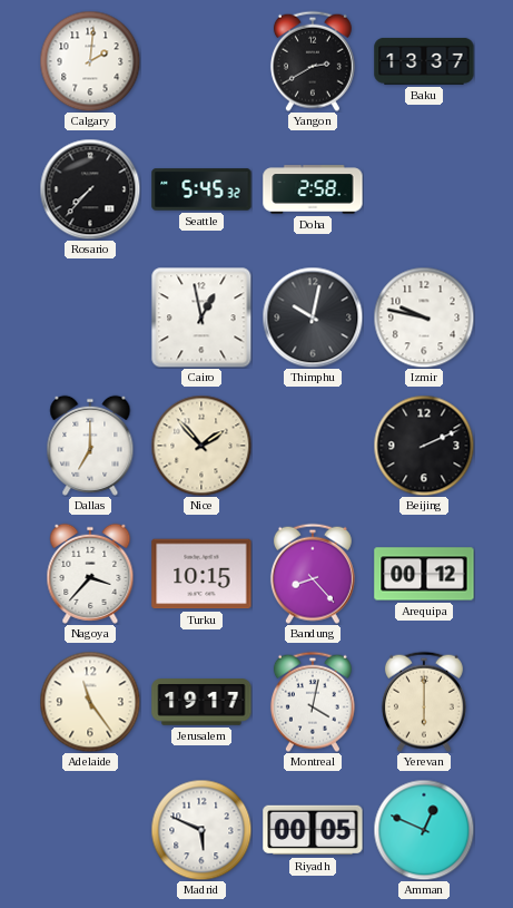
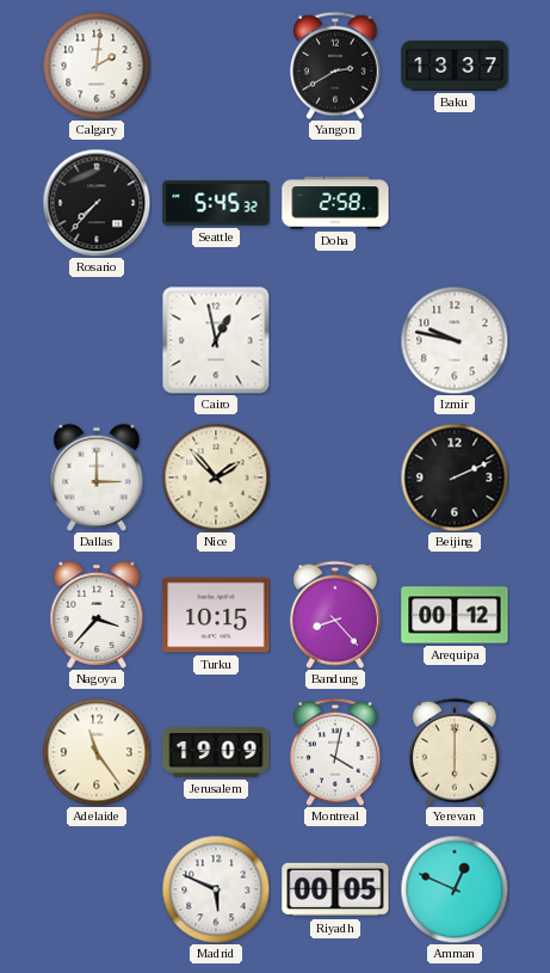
Thimphu: 10:02 -> none
Dallas: 7:00 -> 3:00
Jerusalem: 19:17 -> 19:09
